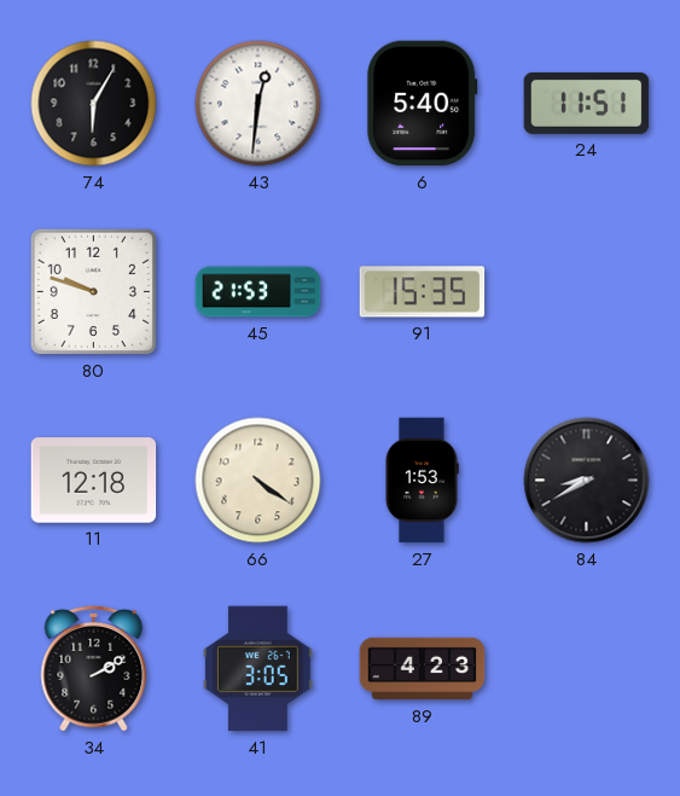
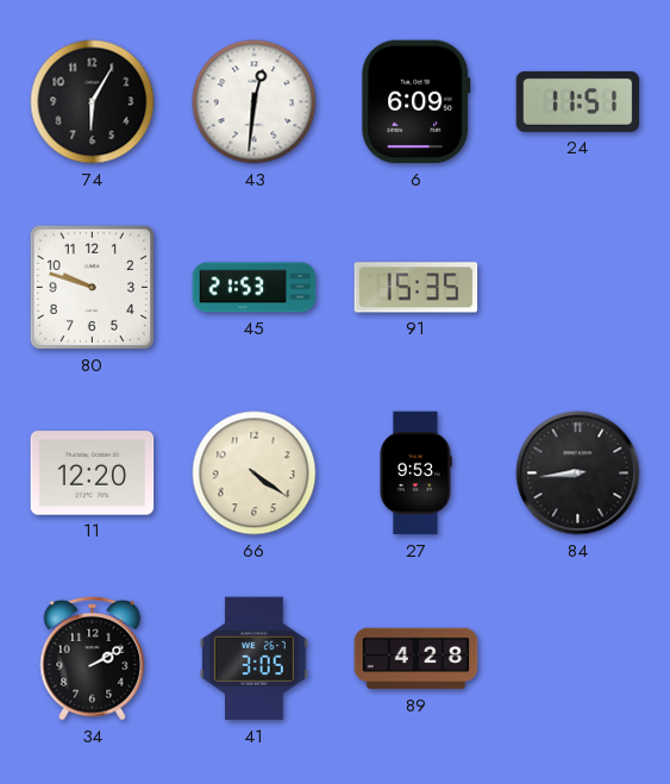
6: 5:40 -> 6:09
11: 12:18 -> 12:20
27: 1:53 -> 9:53
84: 8:40 -> 8:44
89: 4:23 -> 4:28
